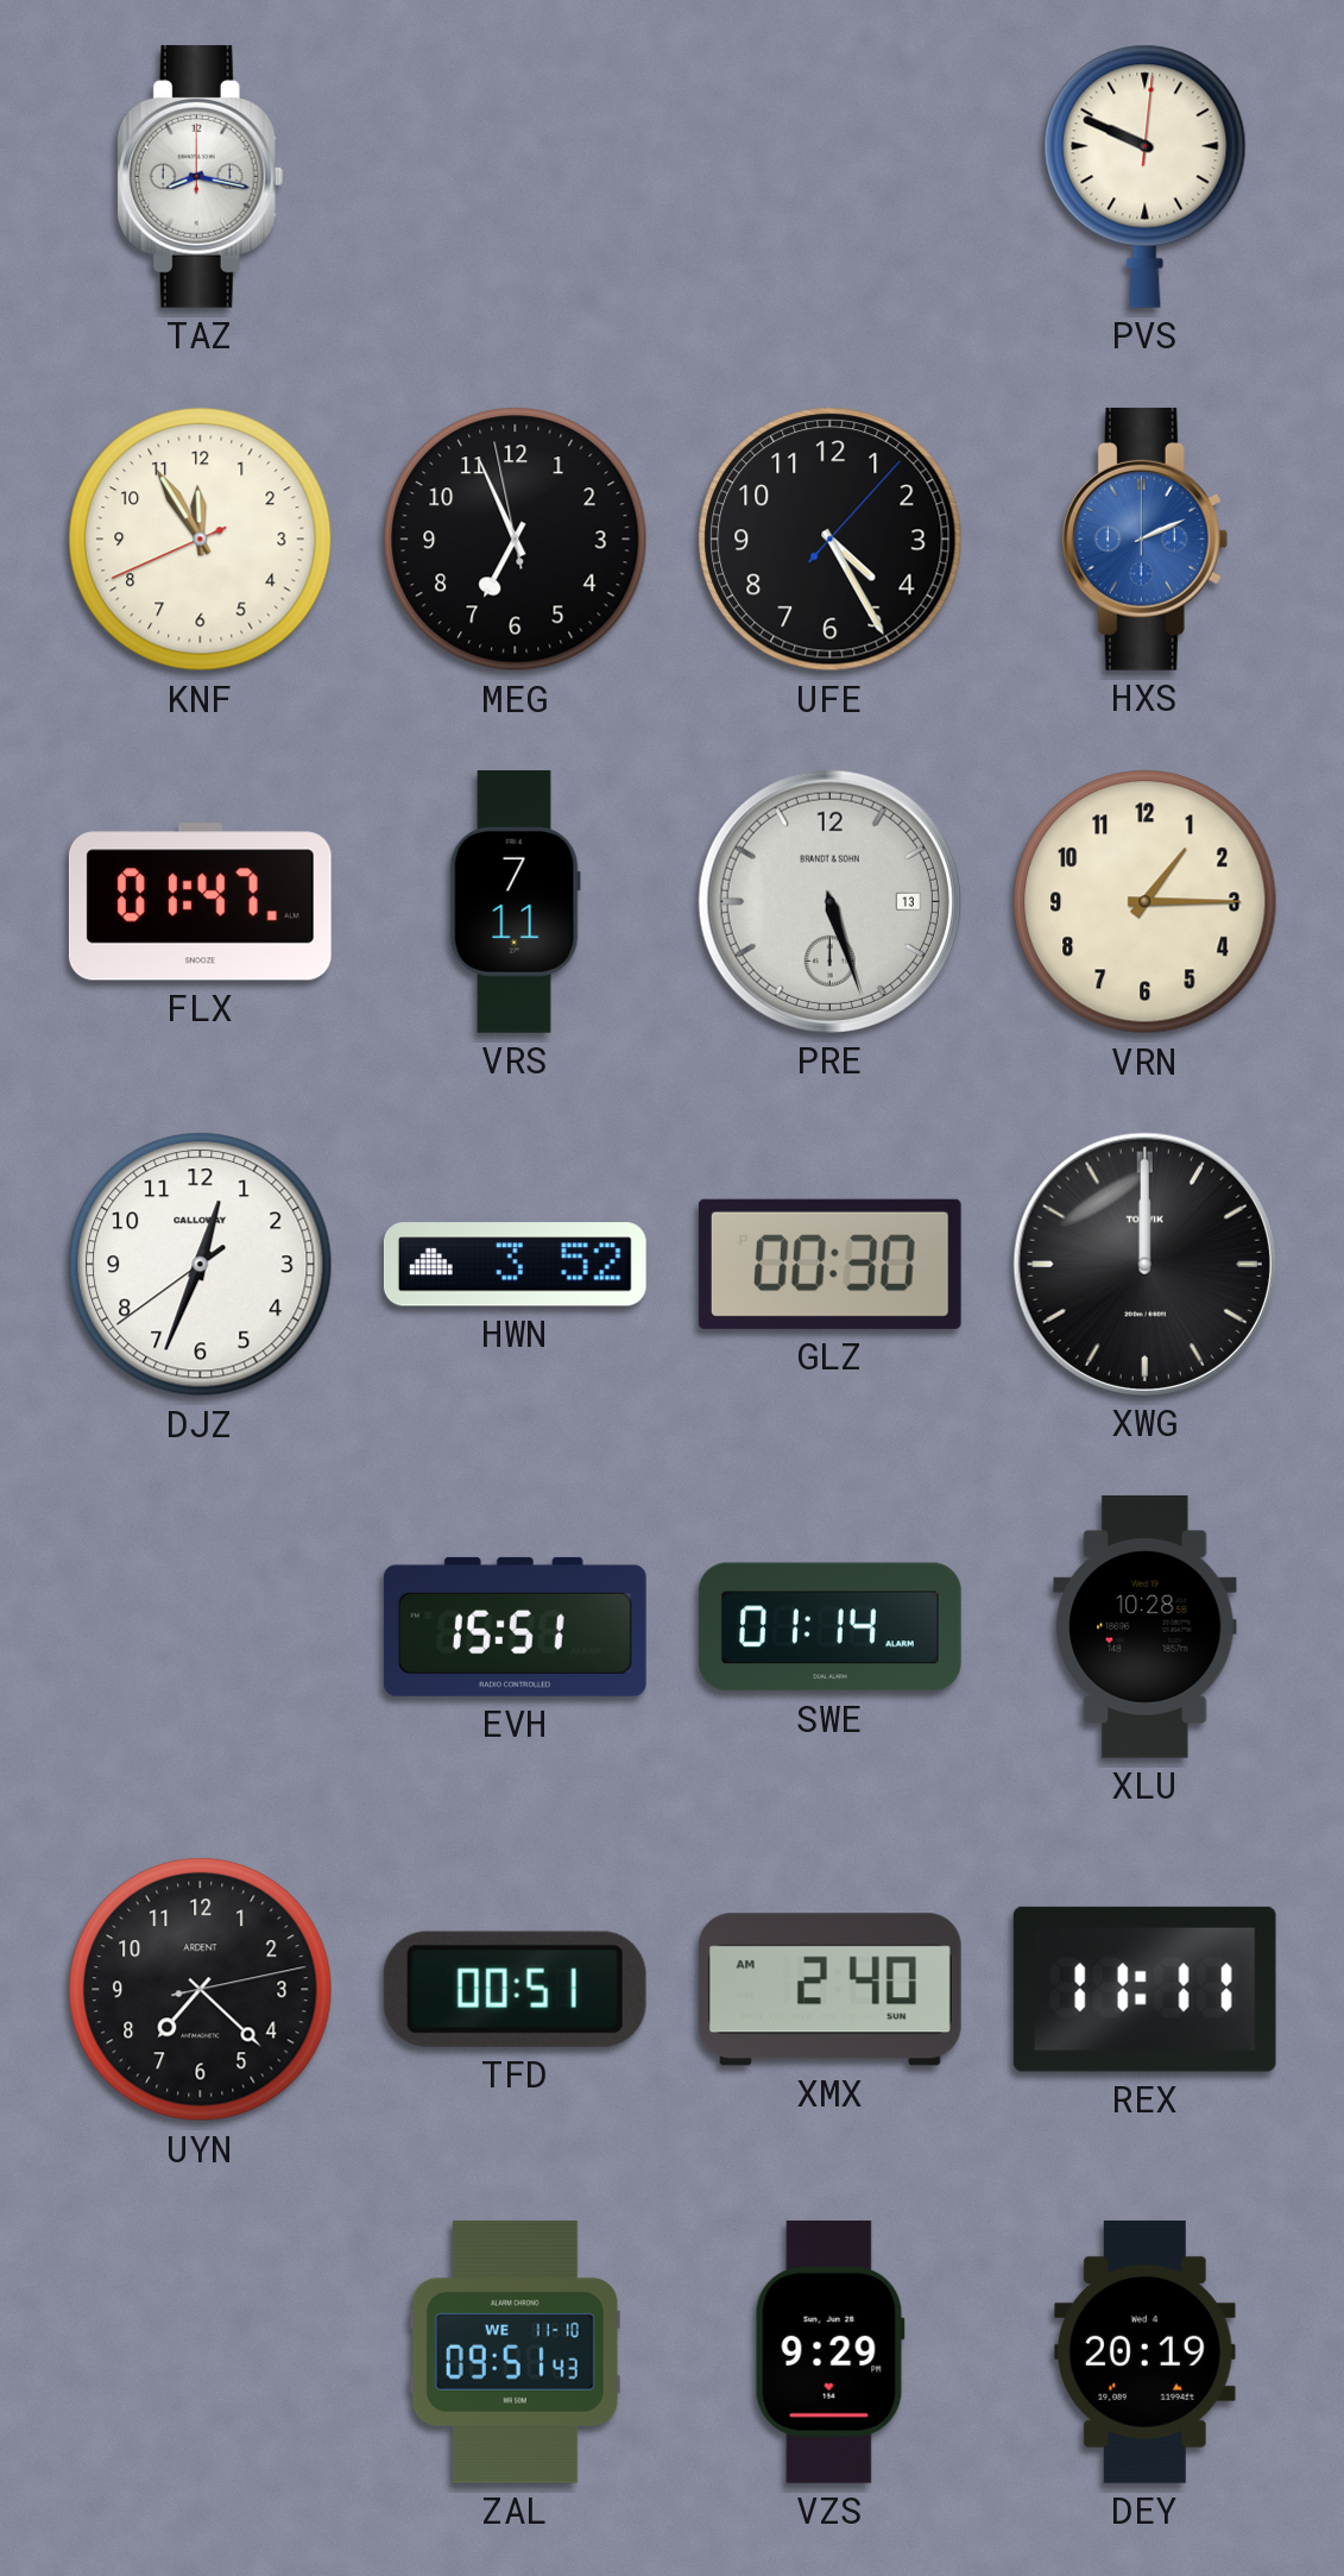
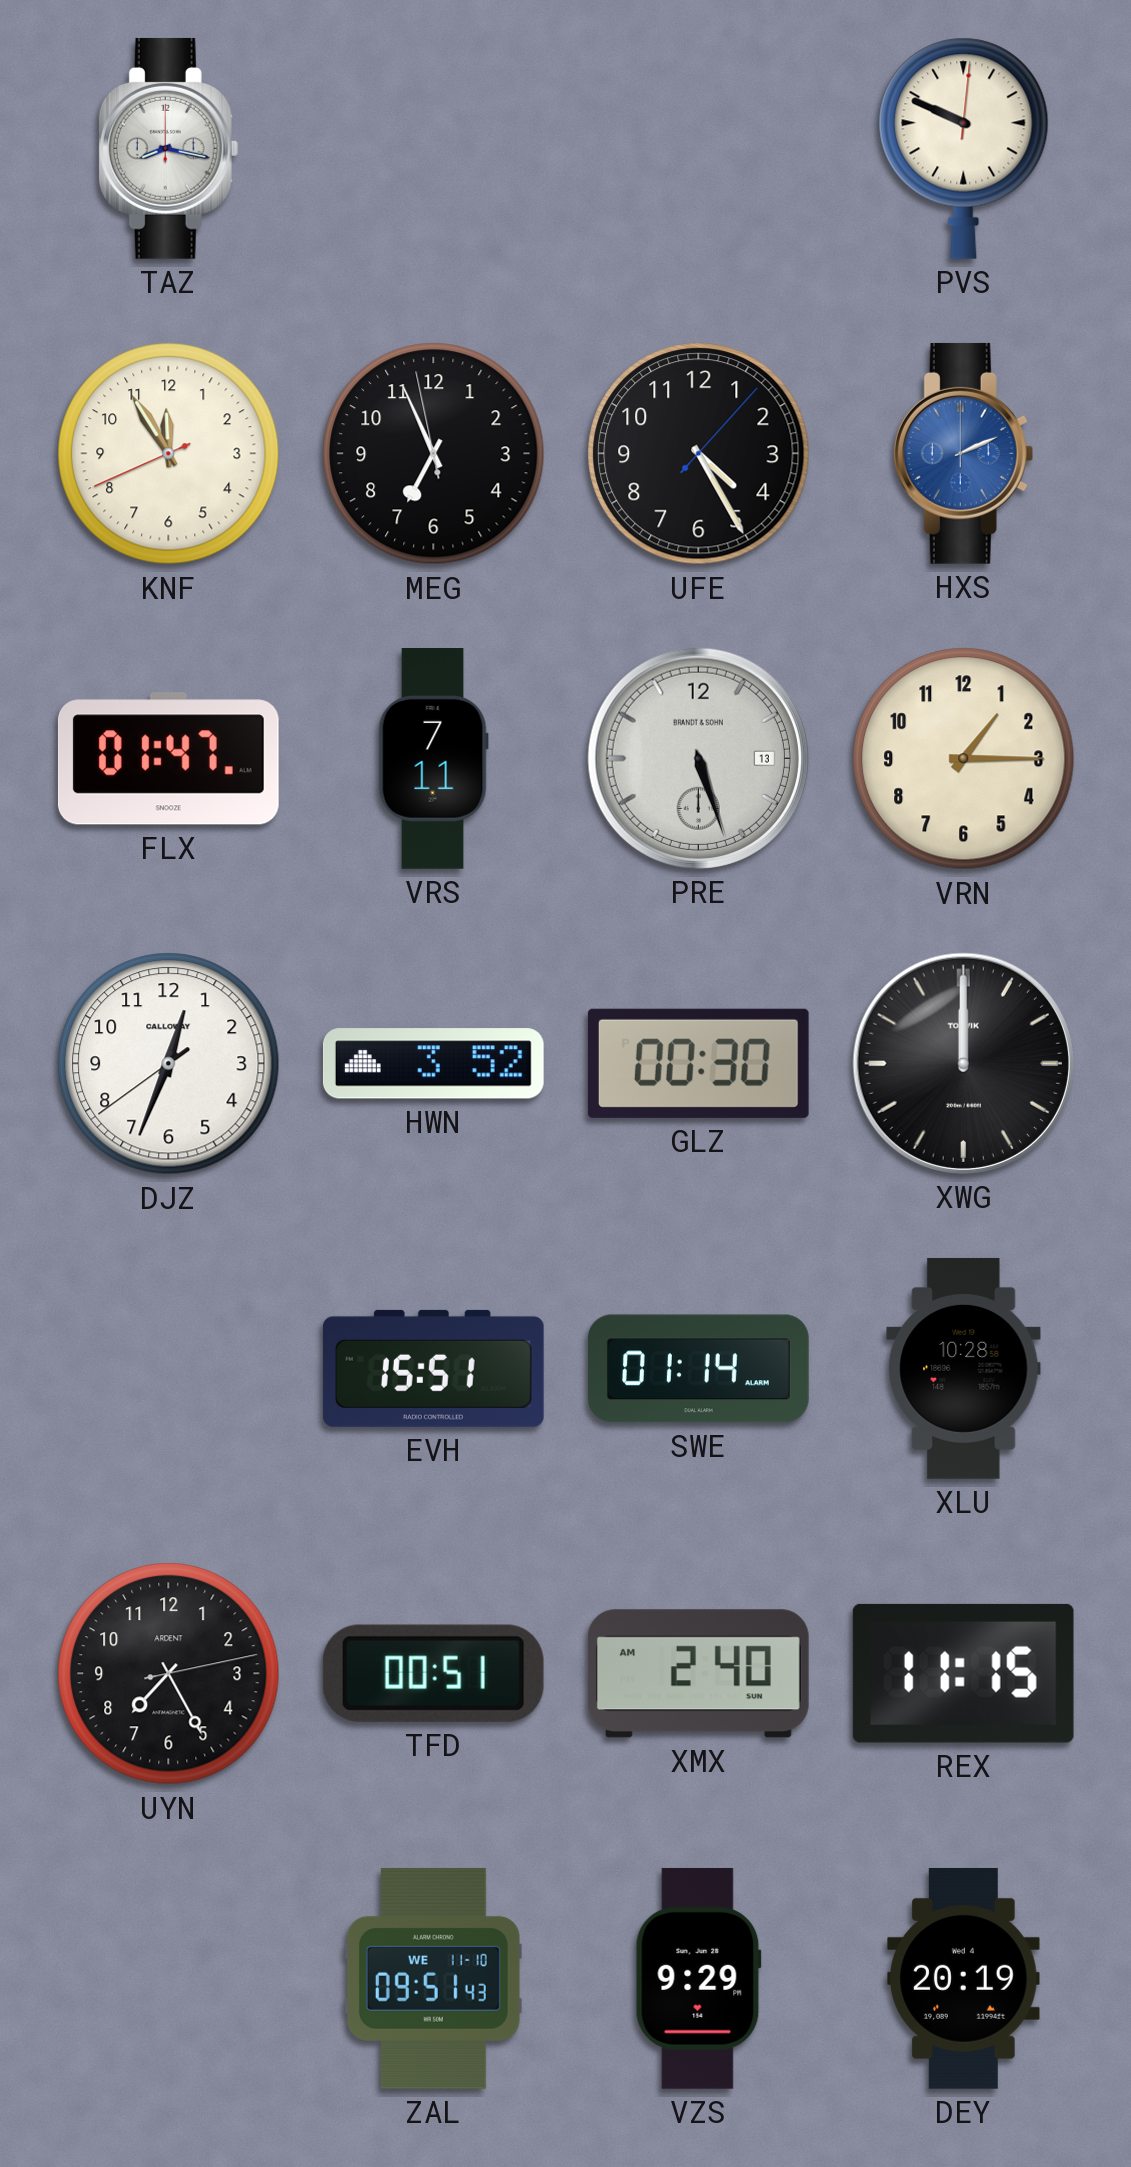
UYN: 7:22 -> 7:25
REX: 11:11 -> 11:15
